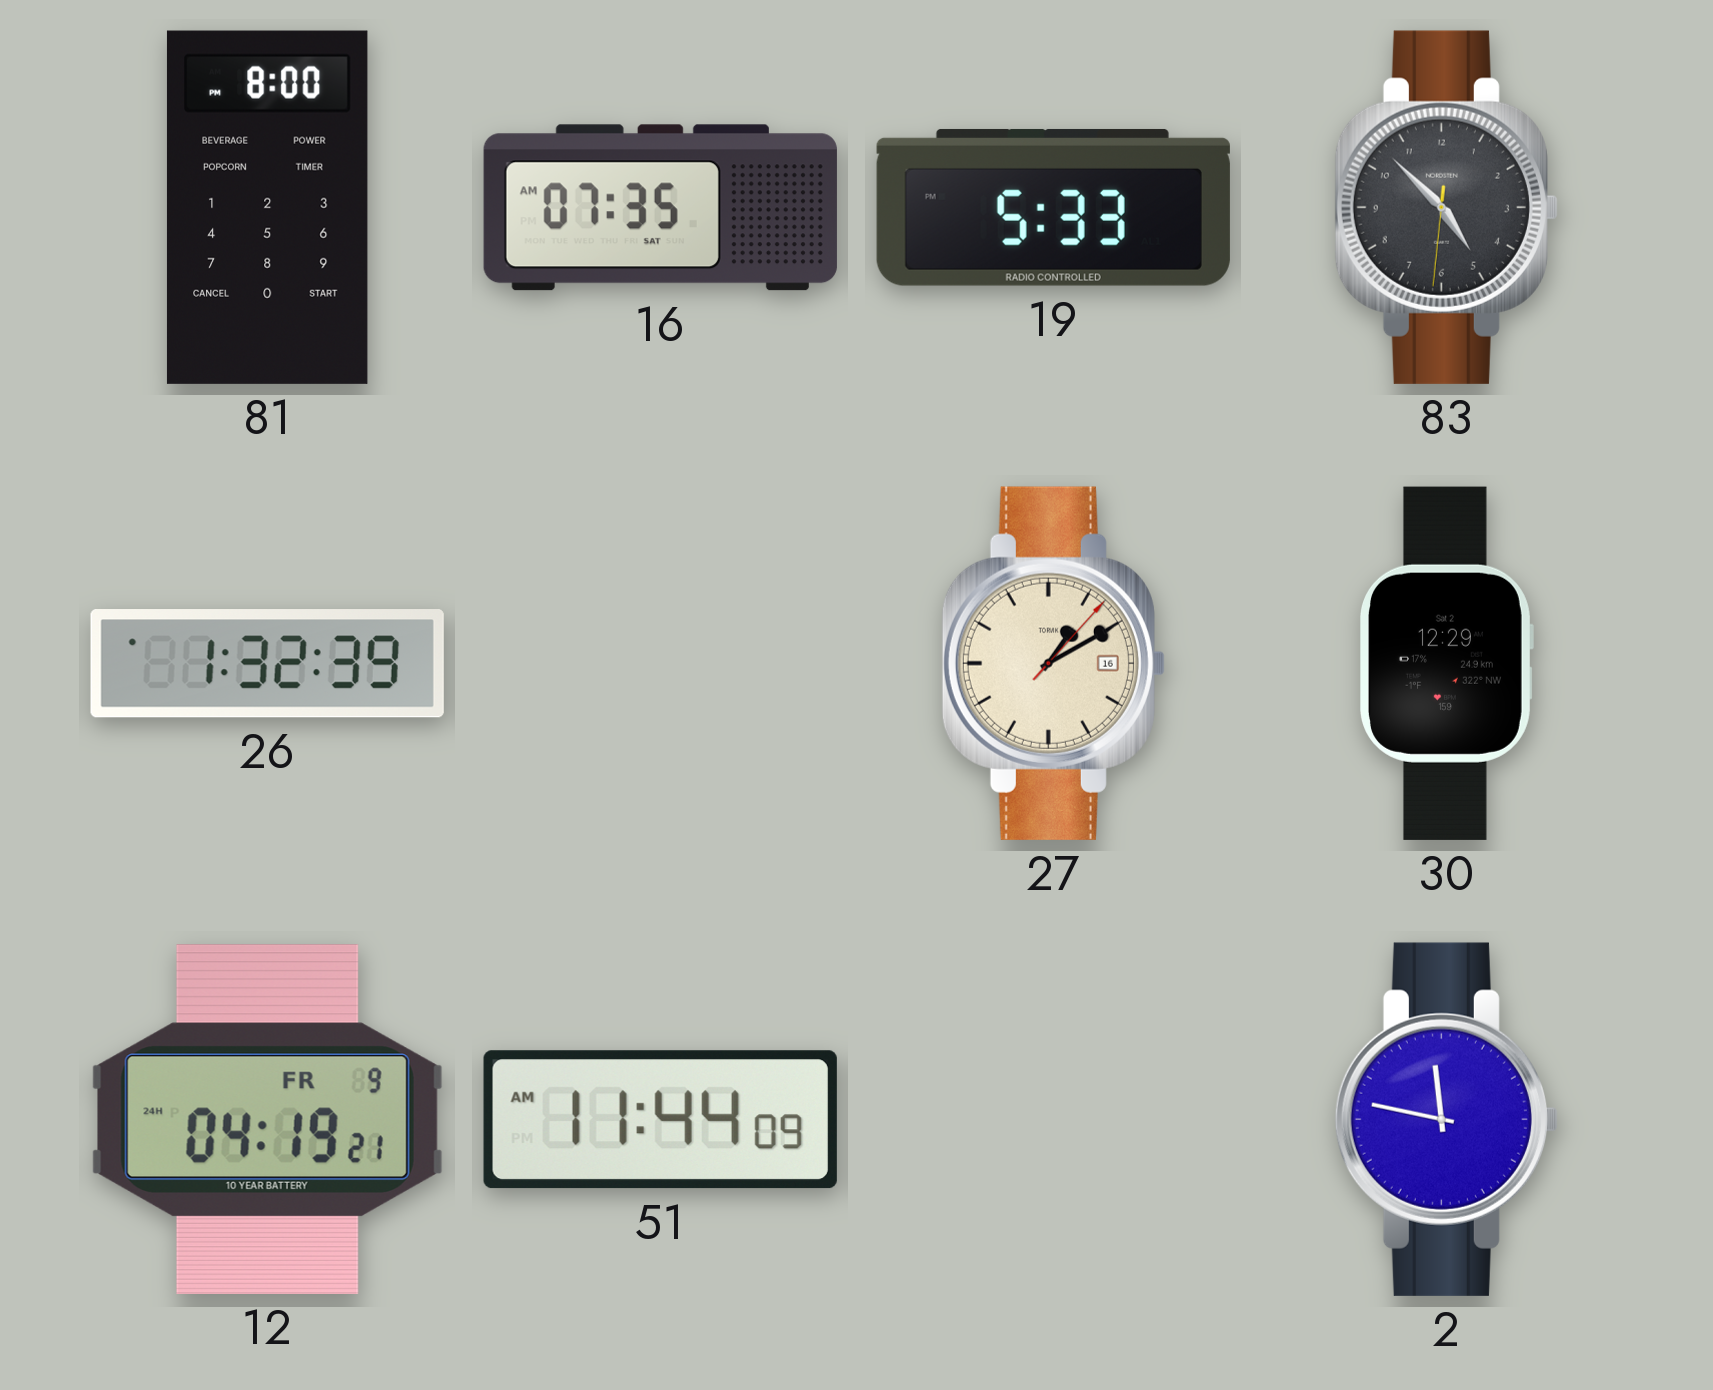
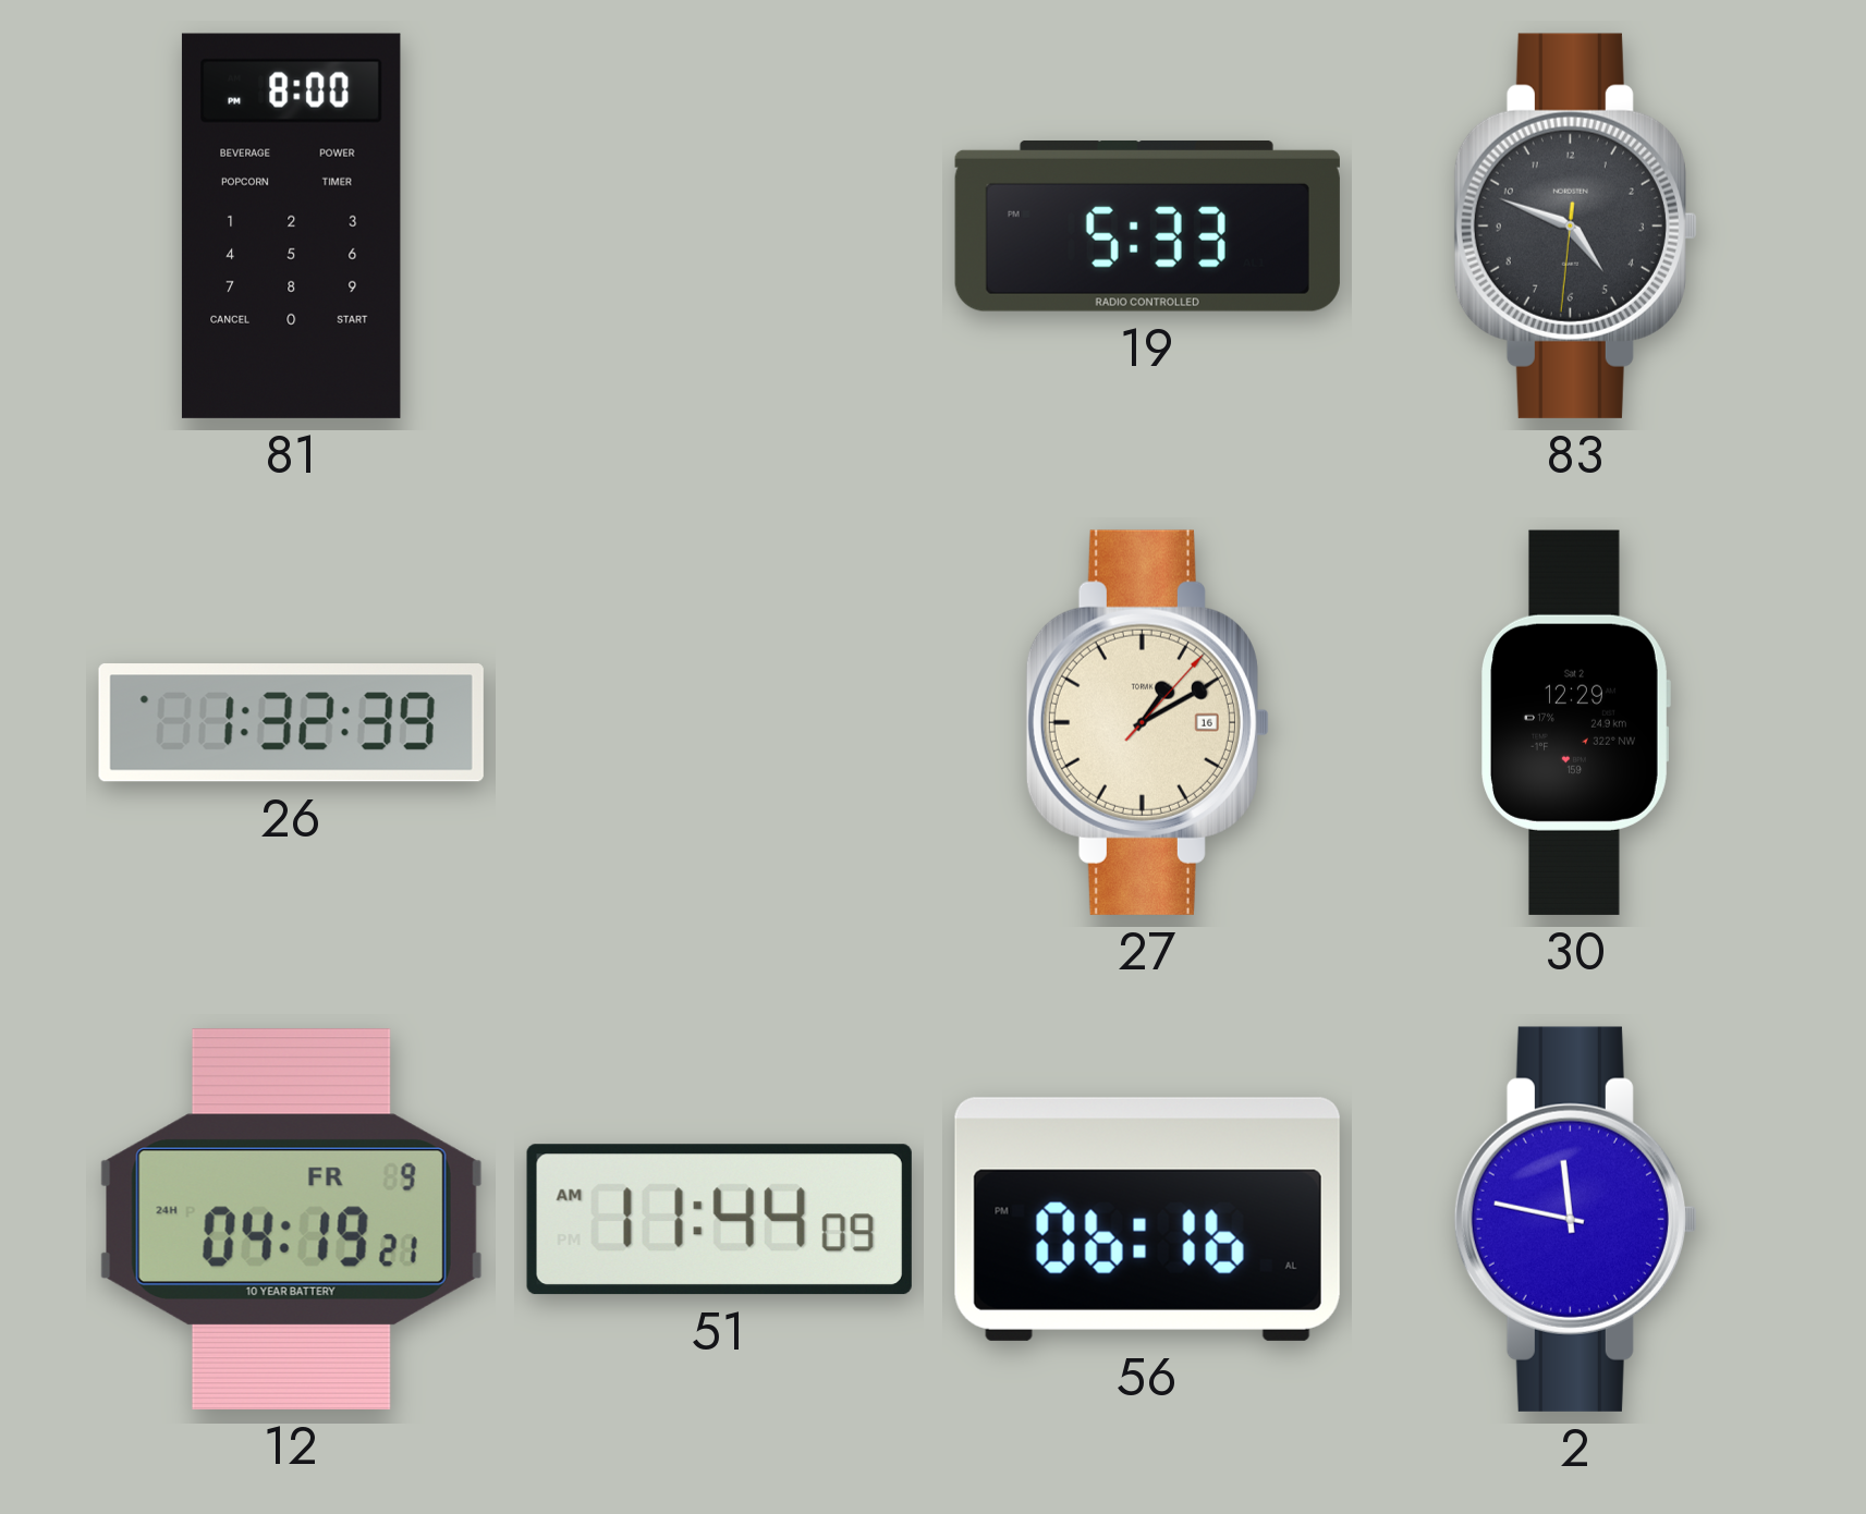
16: 07:35 -> none
83: 4:52 -> 4:48
56: none -> 06:16
